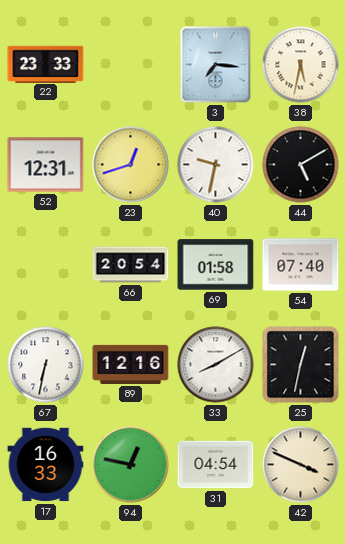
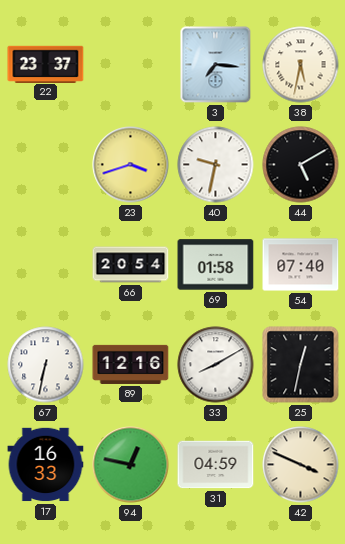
22: 23:33 -> 23:37
52: 12:31 -> none
23: 12:42 -> 3:42
31: 04:54 -> 04:59
